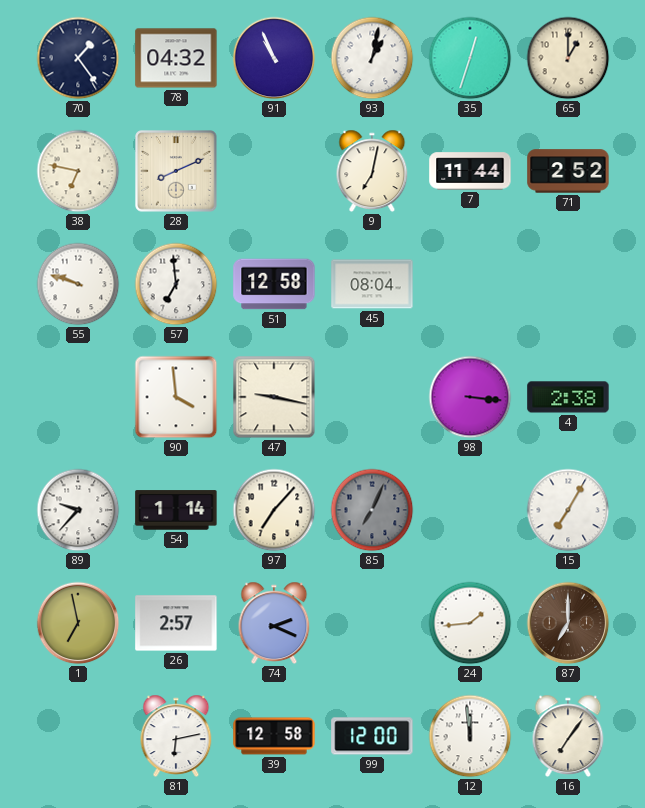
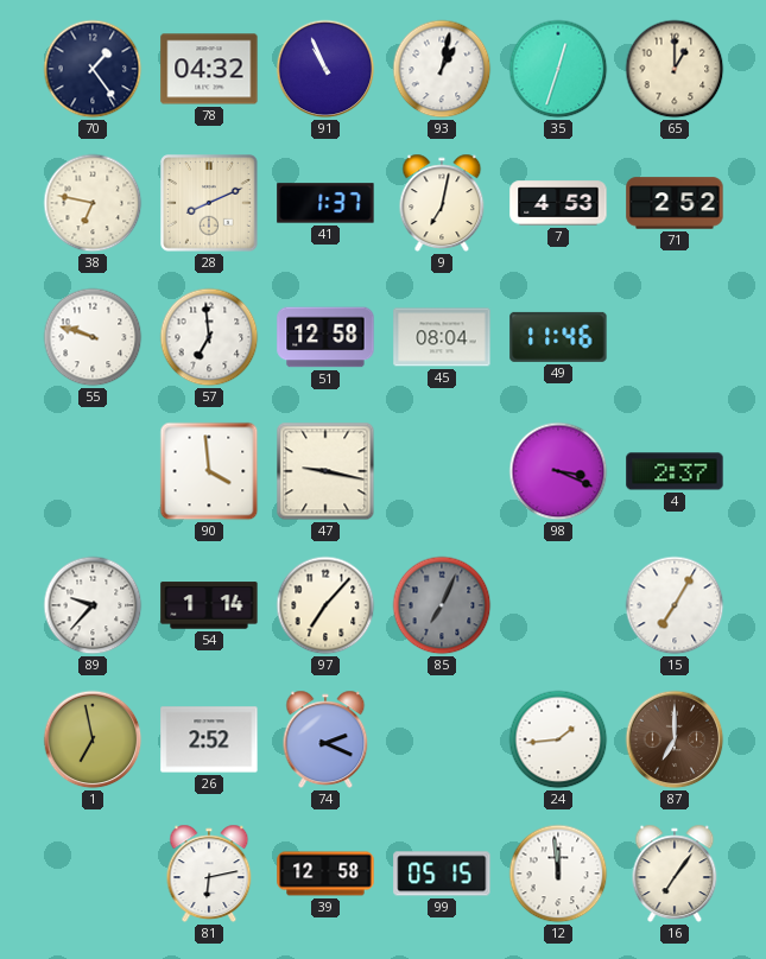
41: none -> 1:37
7: 11:44 -> 4:53
49: none -> 11:46
98: 3:16 -> 3:19
4: 2:38 -> 2:37
26: 2:57 -> 2:52
99: 12:00 -> 05:15
